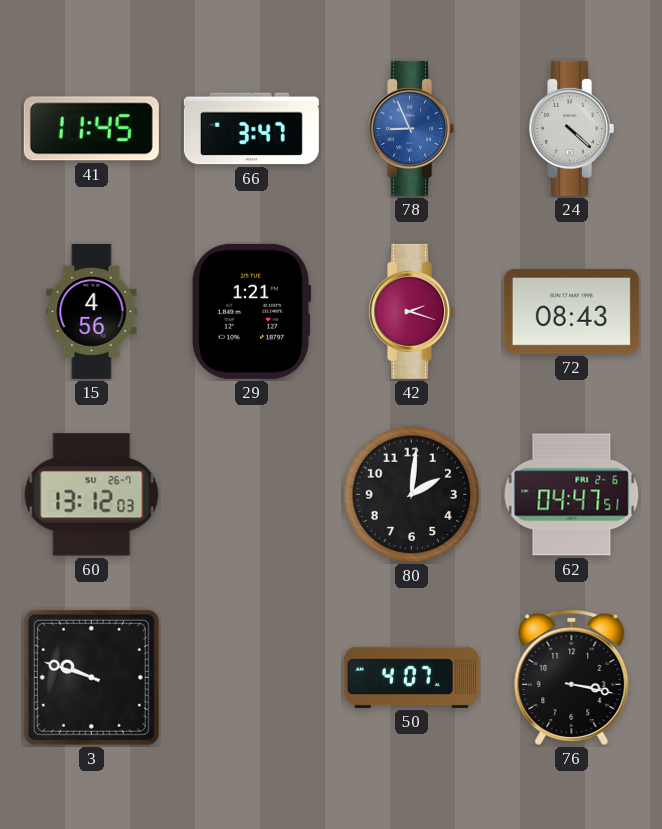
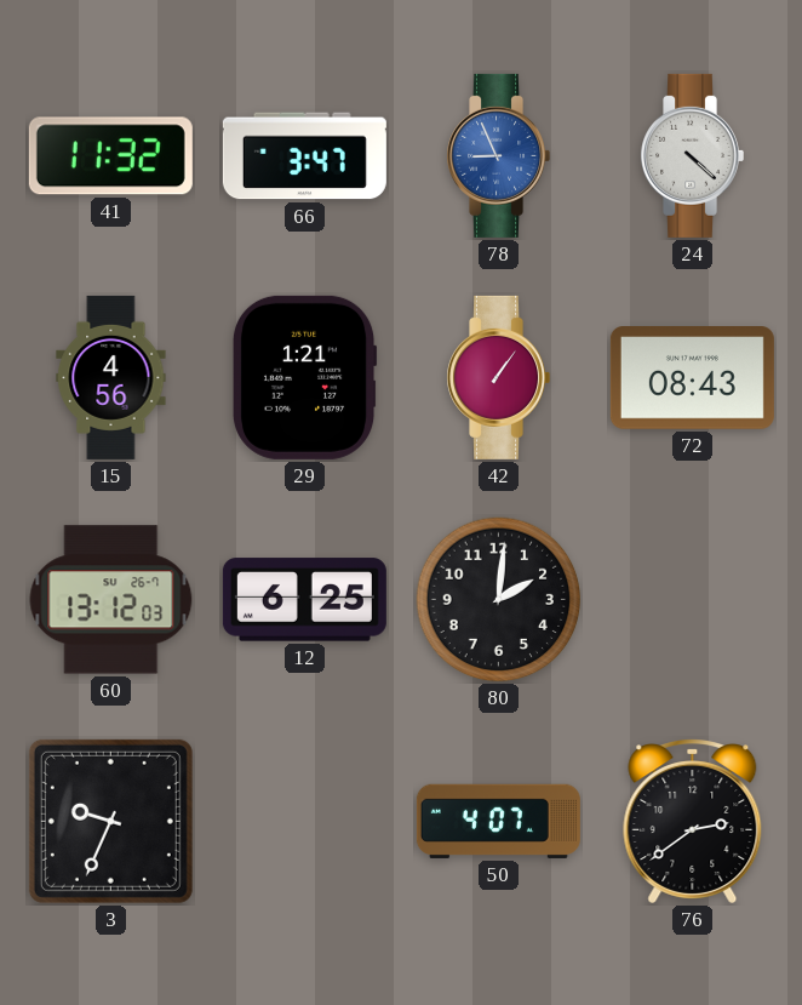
41: 11:45 -> 11:32
42: 2:18 -> 1:06
12: none -> 6:25
62: 04:47 -> none
3: 9:48 -> 9:34
76: 3:17 -> 2:39
